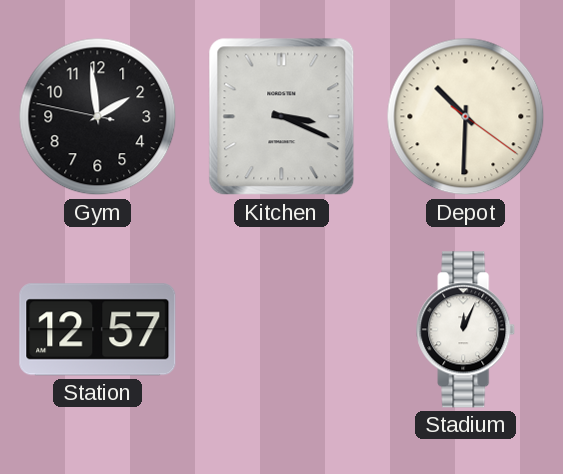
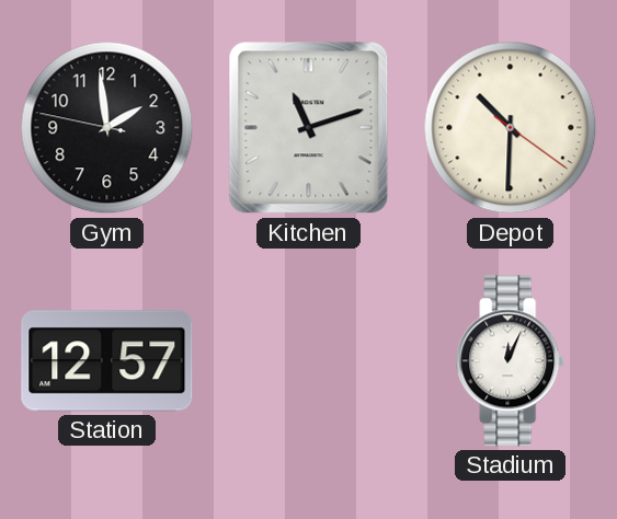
Kitchen: 3:19 -> 11:12
